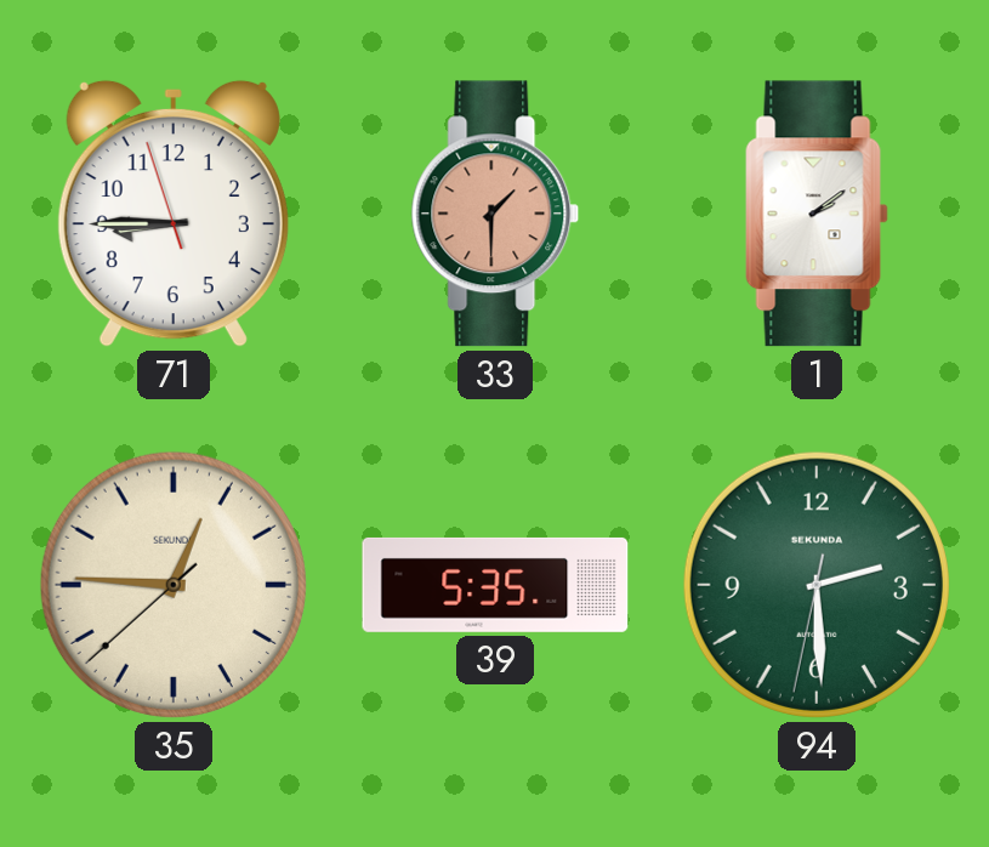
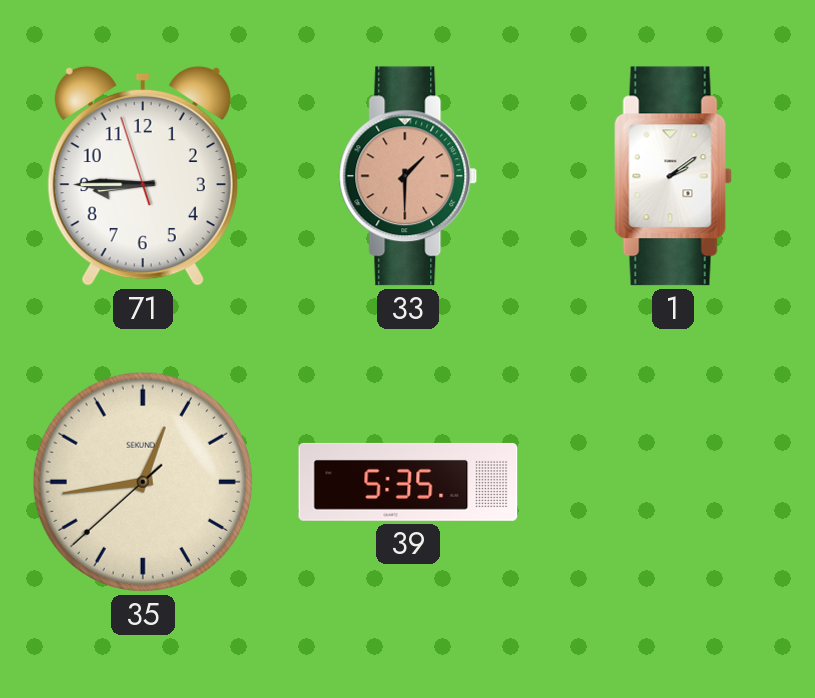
35: 12:45 -> 12:43
94: 2:29 -> none
